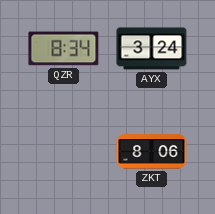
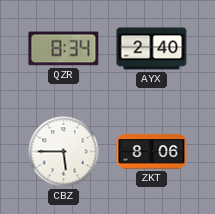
AYX: 3:24 -> 2:40
CBZ: none -> 5:45
